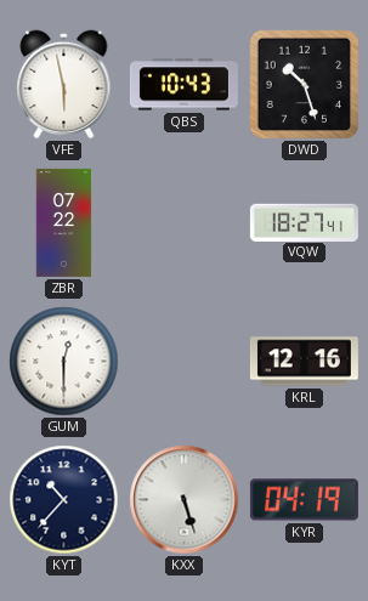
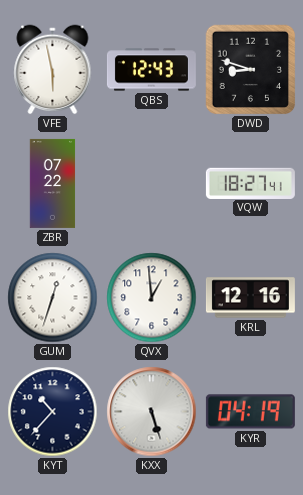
QBS: 10:43 -> 12:43
DWD: 10:27 -> 8:48
GUM: 12:30 -> 12:33
QVX: none -> 12:59
